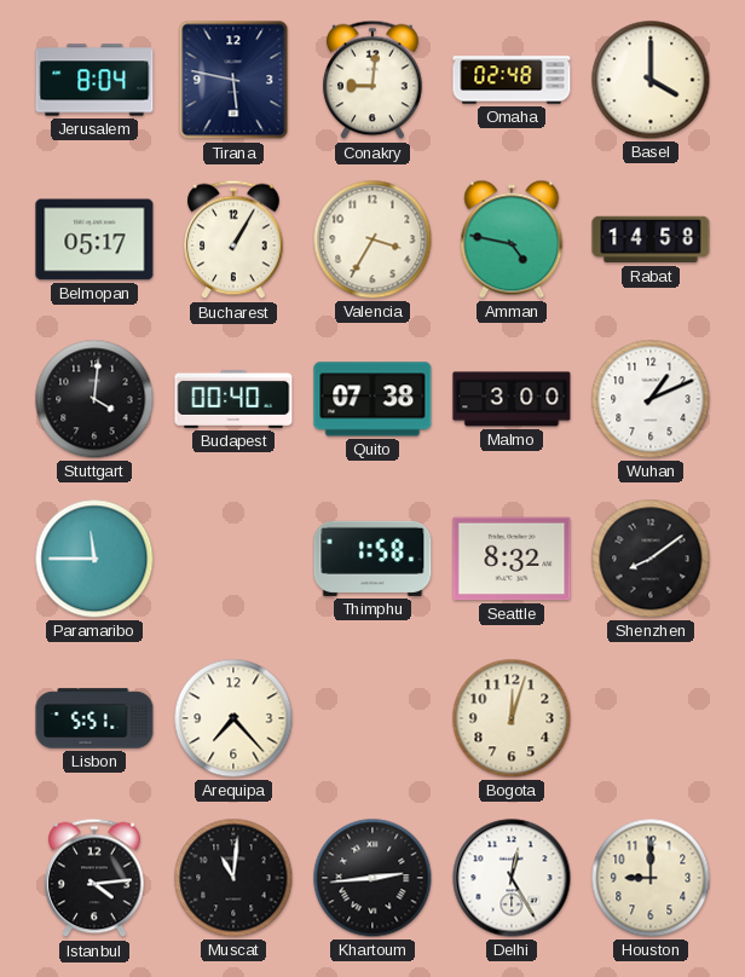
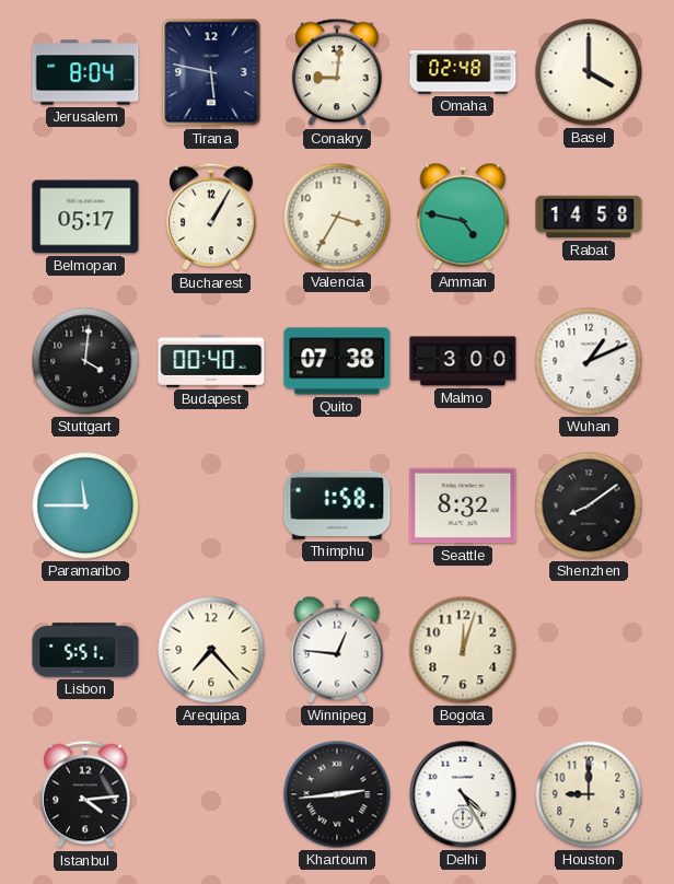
Winnipeg: none -> 12:46
Muscat: 11:01 -> none
Delhi: 12:25 -> 4:25
